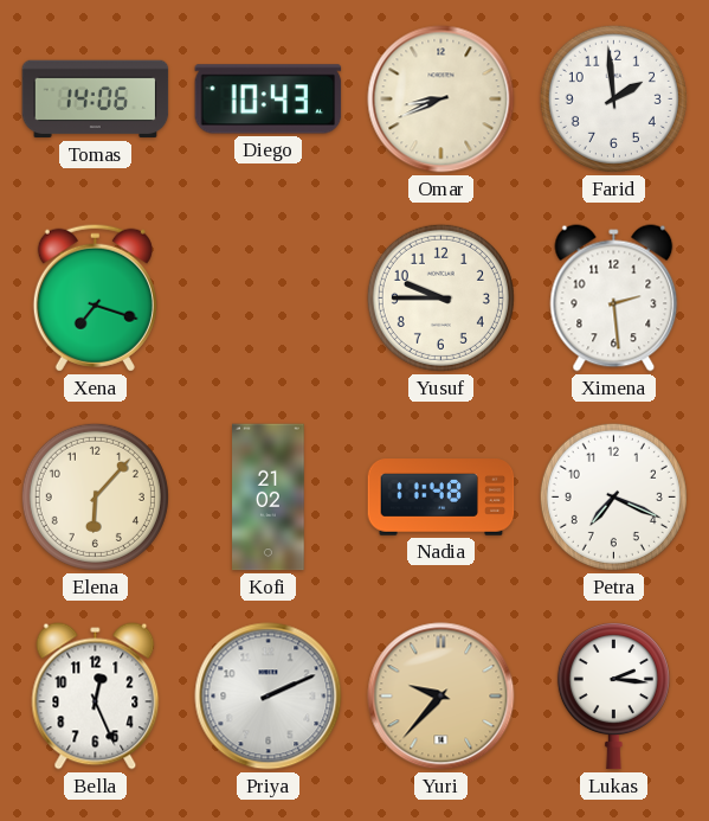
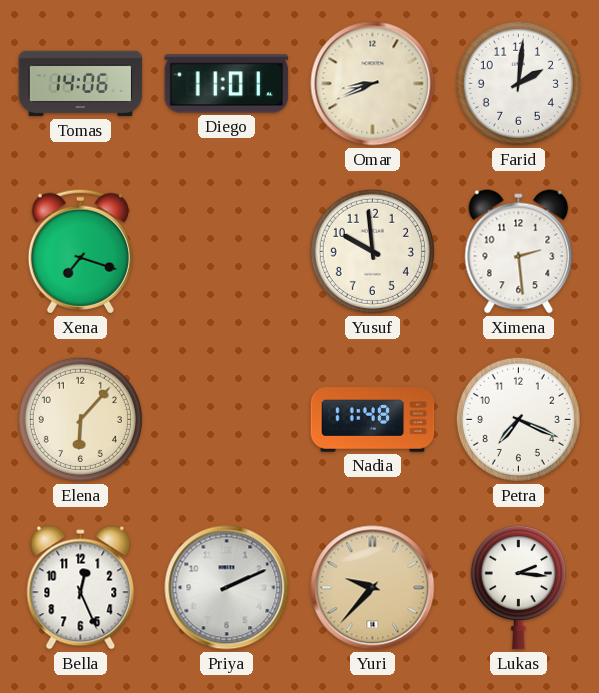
Diego: 10:43 -> 11:01
Farid: 1:59 -> 2:01
Yusuf: 9:45 -> 9:59
Kofi: 21:02 -> none
